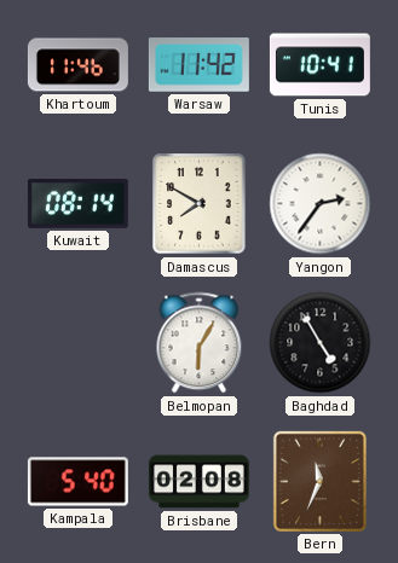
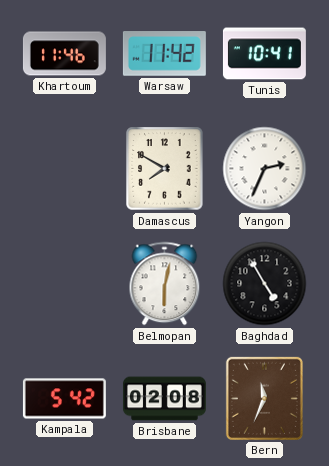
Kuwait: 08:14 -> none
Yangon: 2:36 -> 2:34
Belmopan: 6:05 -> 6:02
Kampala: 5:40 -> 5:42
